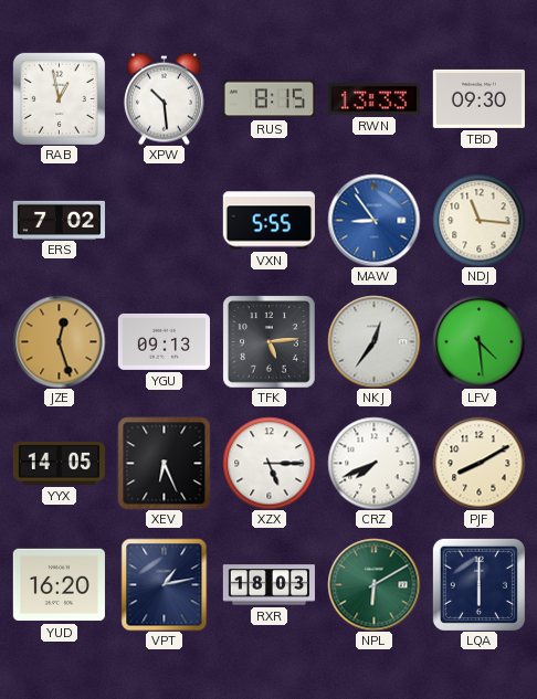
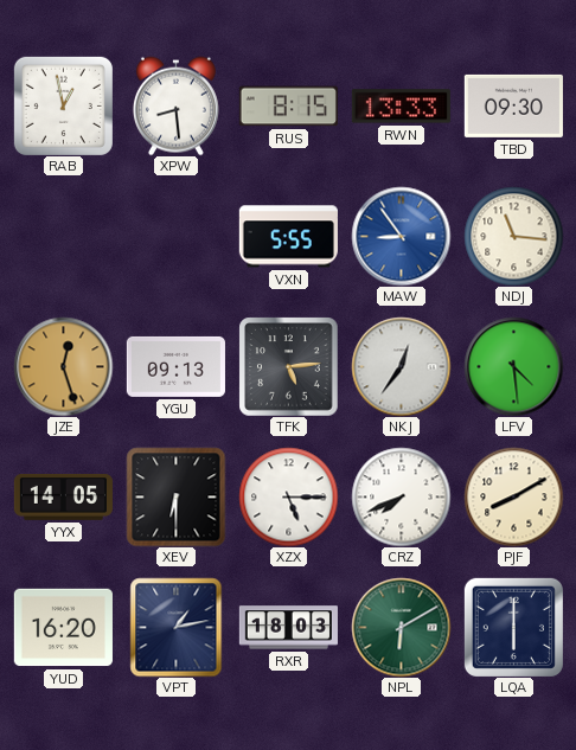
XPW: 10:29 -> 8:29
ERS: 7:02 -> none
XEV: 6:26 -> 6:30
